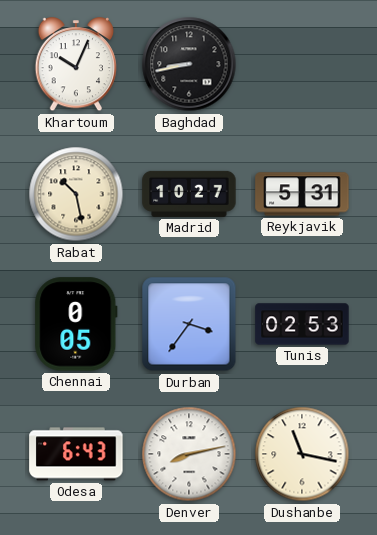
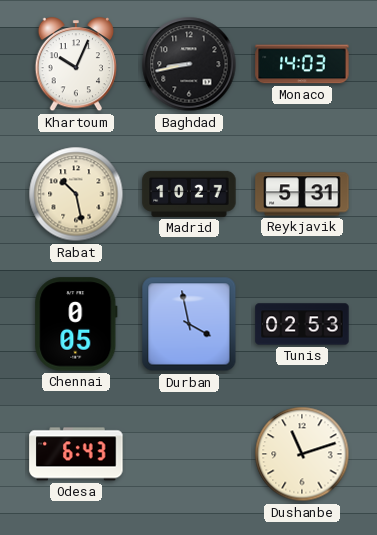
Monaco: none -> 14:03
Durban: 3:36 -> 3:58
Denver: 8:13 -> none
Dushanbe: 11:17 -> 11:12
